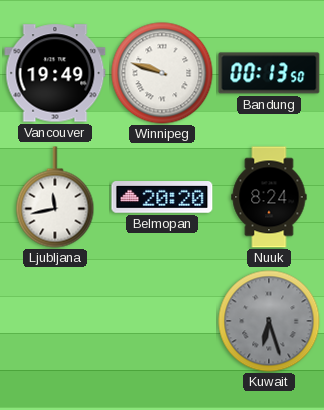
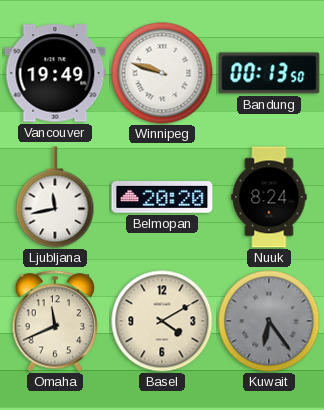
Omaha: none -> 11:41
Basel: none -> 4:10
Kuwait: 6:27 -> 6:24
